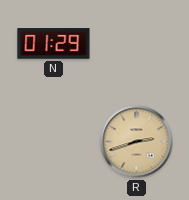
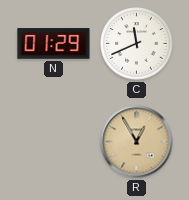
C: none -> 11:41
R: 2:42 -> 12:55
